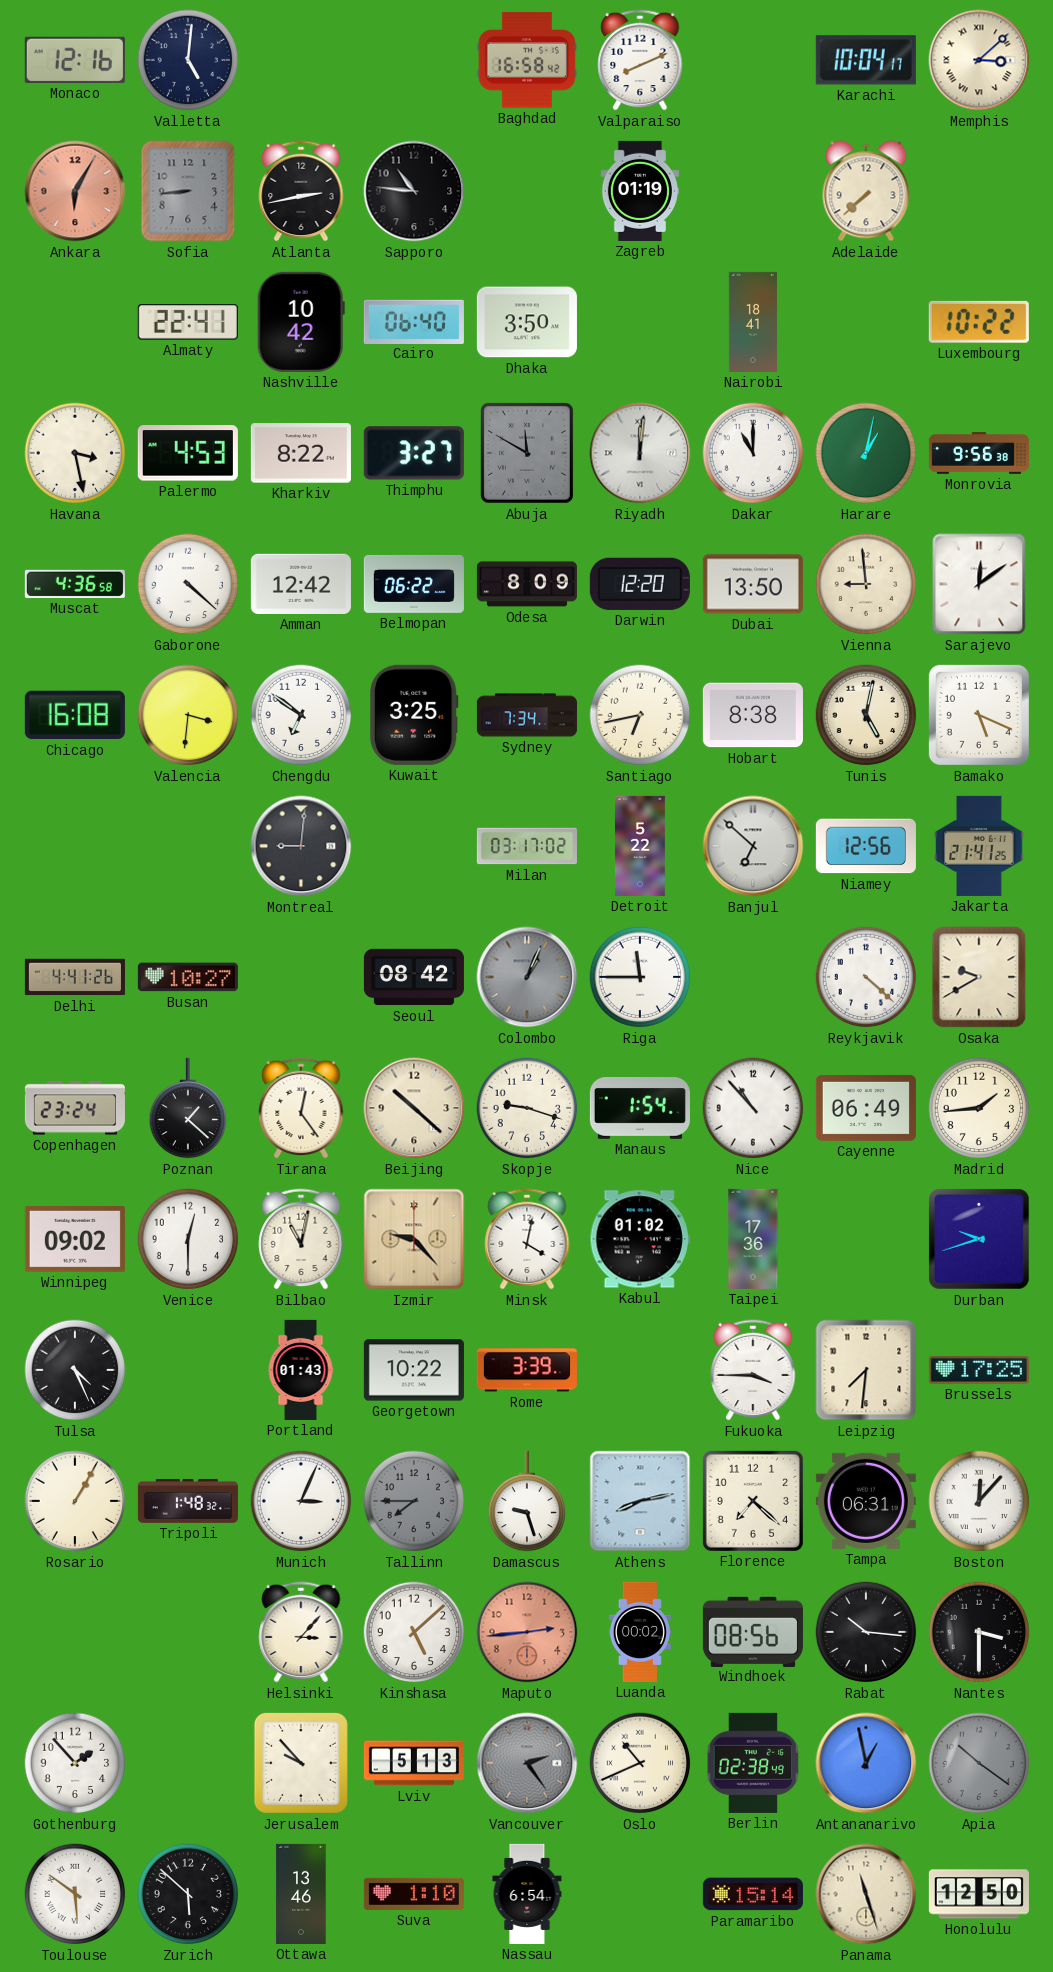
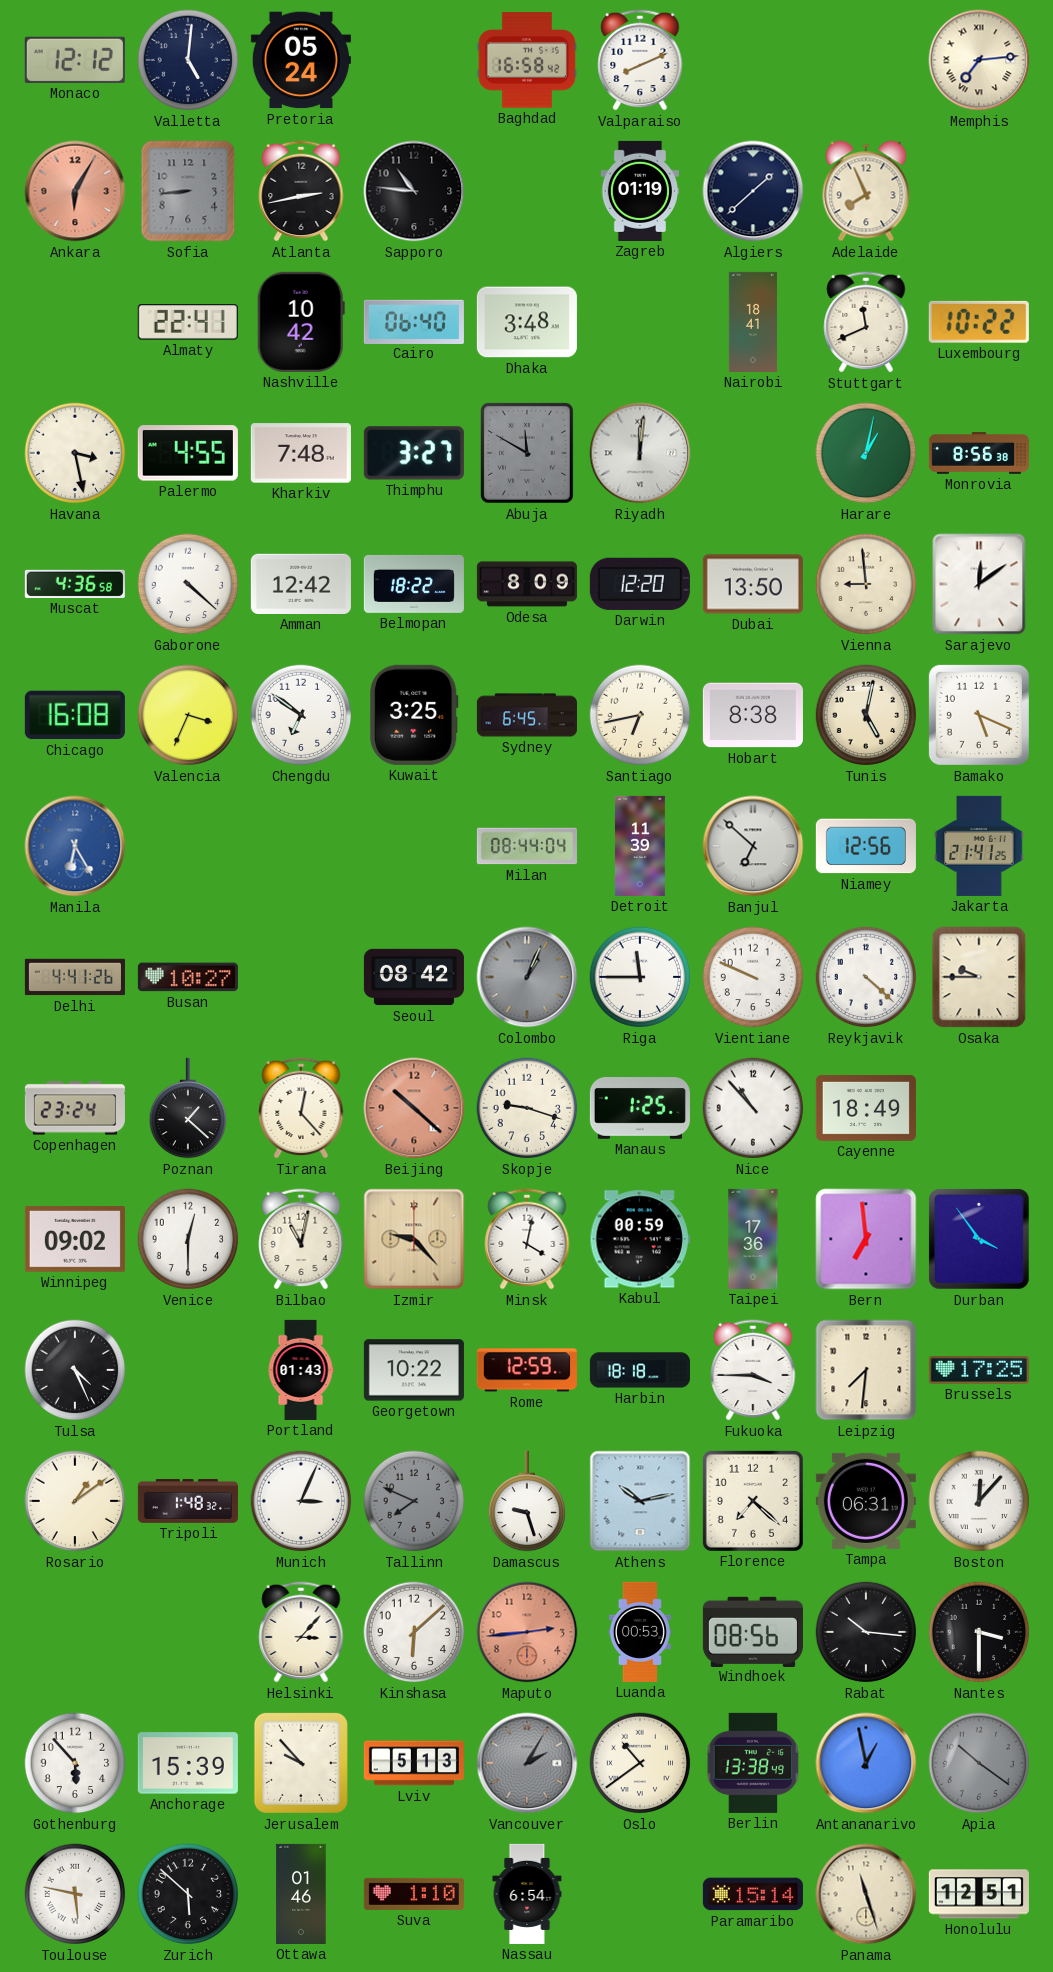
Monaco: 12:16 -> 12:12
Pretoria: none -> 05:24
Karachi: 10:04 -> none
Memphis: 3:08 -> 7:14
Algiers: none -> 1:38
Adelaide: 7:38 -> 7:56
Dhaka: 3:50 -> 3:48
Stuttgart: none -> 11:41
Palermo: 4:53 -> 4:55
Kharkiv: 8:22 -> 7:48
Dakar: 11:00 -> none
Monrovia: 9:56 -> 8:56
Belmopan: 06:22 -> 18:22
Valencia: 3:31 -> 3:34
Sydney: 7:34 -> 6:45
Manila: none -> 6:25
Montreal: 9:01 -> none
Milan: 03:17 -> 08:44
Detroit: 5:22 -> 11:39
Vientiane: none -> 9:49
Osaka: 9:40 -> 9:45
Tirana: 12:24 -> 12:23
Beijing dial: cream -> salmon
Manaus: 1:54 -> 1:25
Cayenne: 06:49 -> 18:49
Madrid: 1:44 -> none
Kabul: 01:02 -> 00:59
Bern: none -> 6:59
Durban: 9:42 -> 3:54
Rome: 3:39 -> 12:59
Harbin: none -> 18:18
Rosario: 1:05 -> 1:09
Tallinn: 7:45 -> 7:49
Athens: 8:13 -> 10:13
Kinshasa: 5:08 -> 6:08
Luanda: 00:02 -> 00:53
Gothenburg: 1:53 -> 5:53
Anchorage: none -> 15:39
Vancouver: 2:24 -> 2:05
Oslo: 10:41 -> 10:39
Berlin: 02:38 -> 13:38
Toulouse: 5:51 -> 5:47
Ottawa: 13:46 -> 01:46
Honolulu: 12:50 -> 12:51
